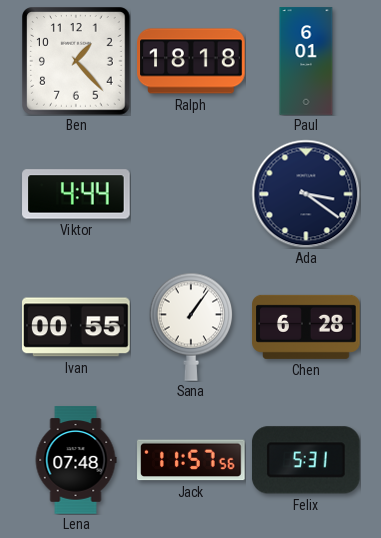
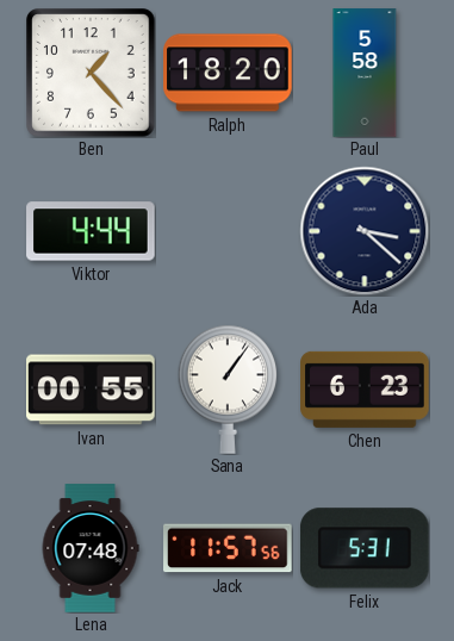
Ralph: 18:18 -> 18:20
Paul: 6:01 -> 5:58
Ada: 3:21 -> 3:22
Chen: 6:28 -> 6:23
